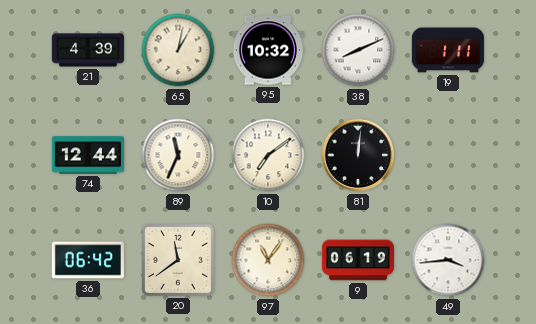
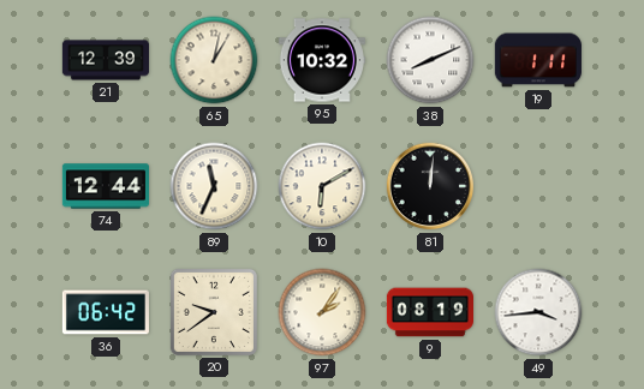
21: 4:39 -> 12:39
10: 7:09 -> 6:10
20: 11:39 -> 9:39
97: 11:06 -> 2:06
9: 06:19 -> 08:19
